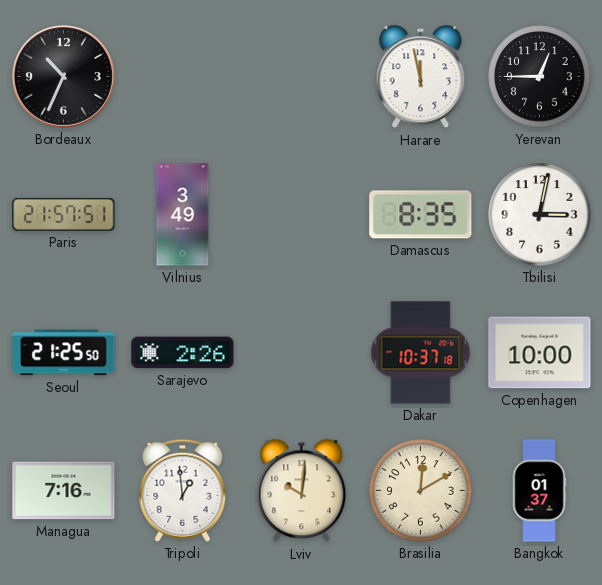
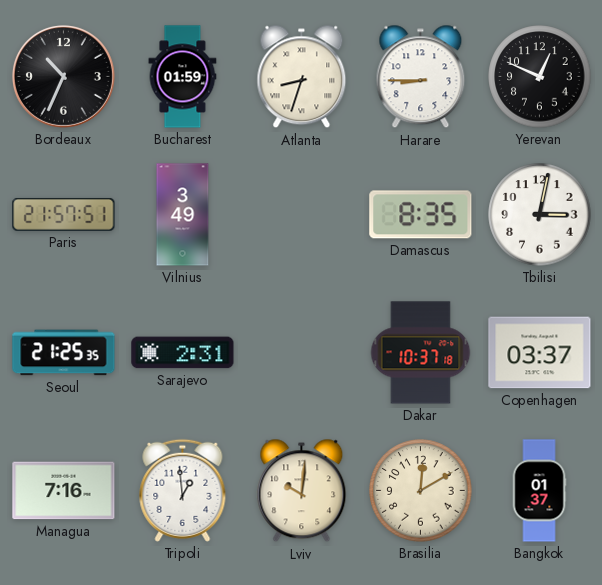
Bucharest: none -> 01:59
Atlanta: none -> 8:33
Harare: 11:58 -> 8:45
Yerevan: 12:45 -> 12:49
Seoul: 21:25:50 -> 21:25:35
Sarajevo: 2:26 -> 2:31
Copenhagen: 10:00 -> 03:37
